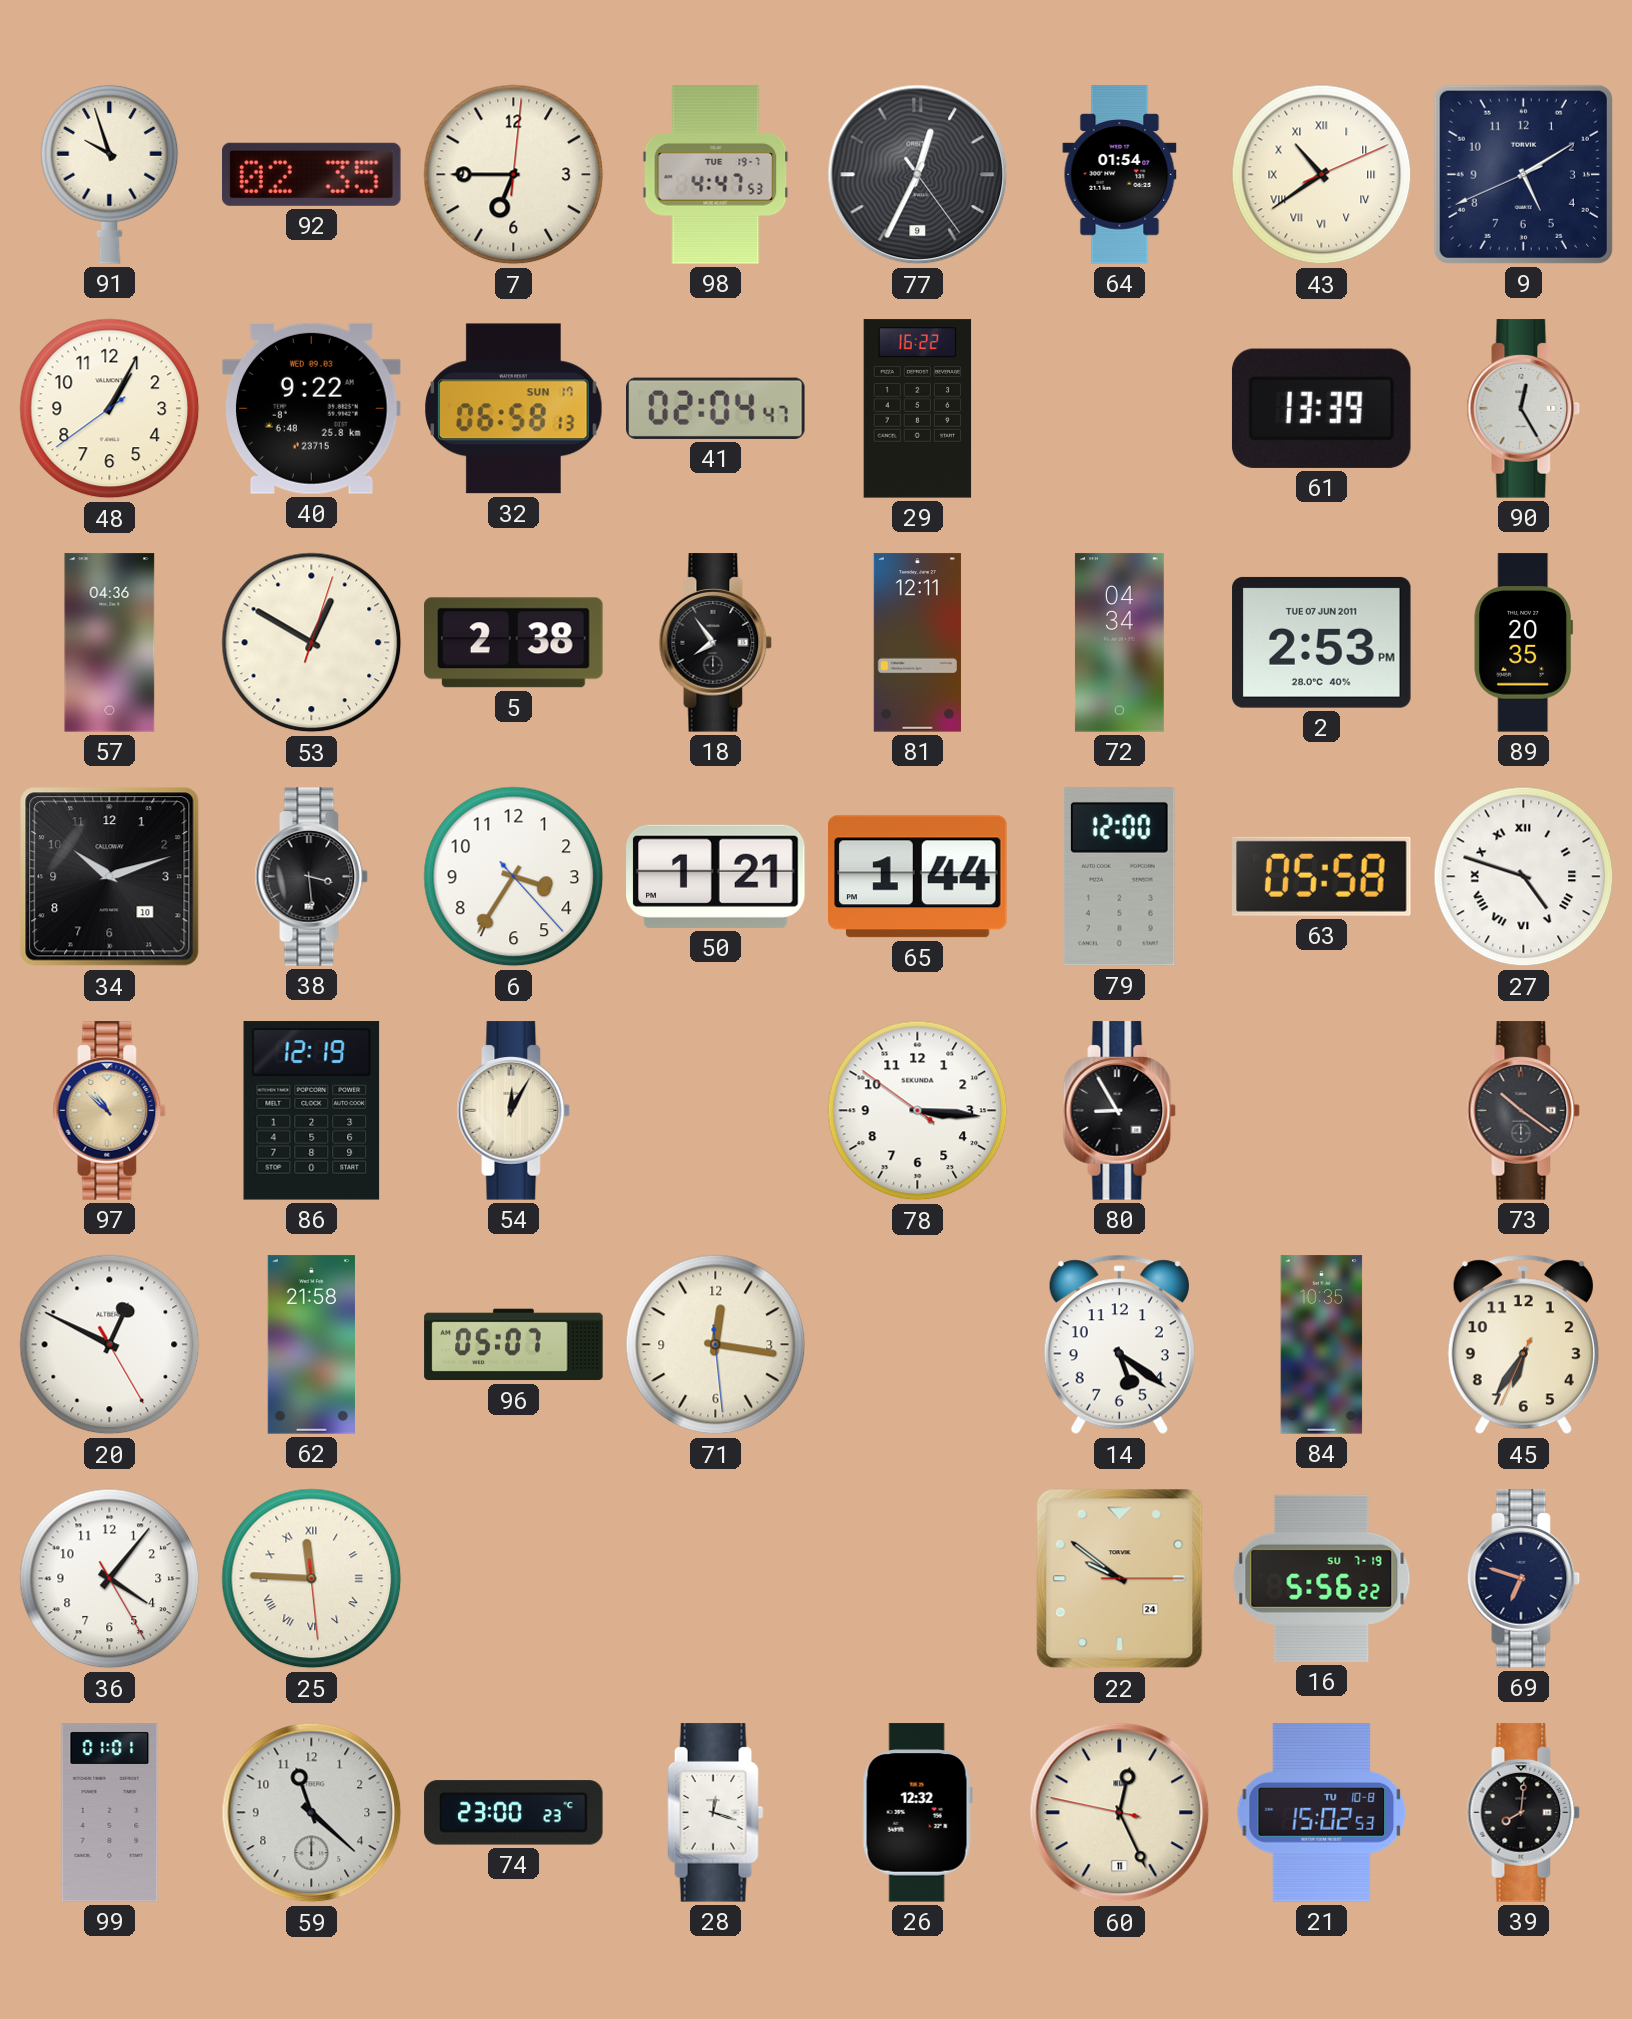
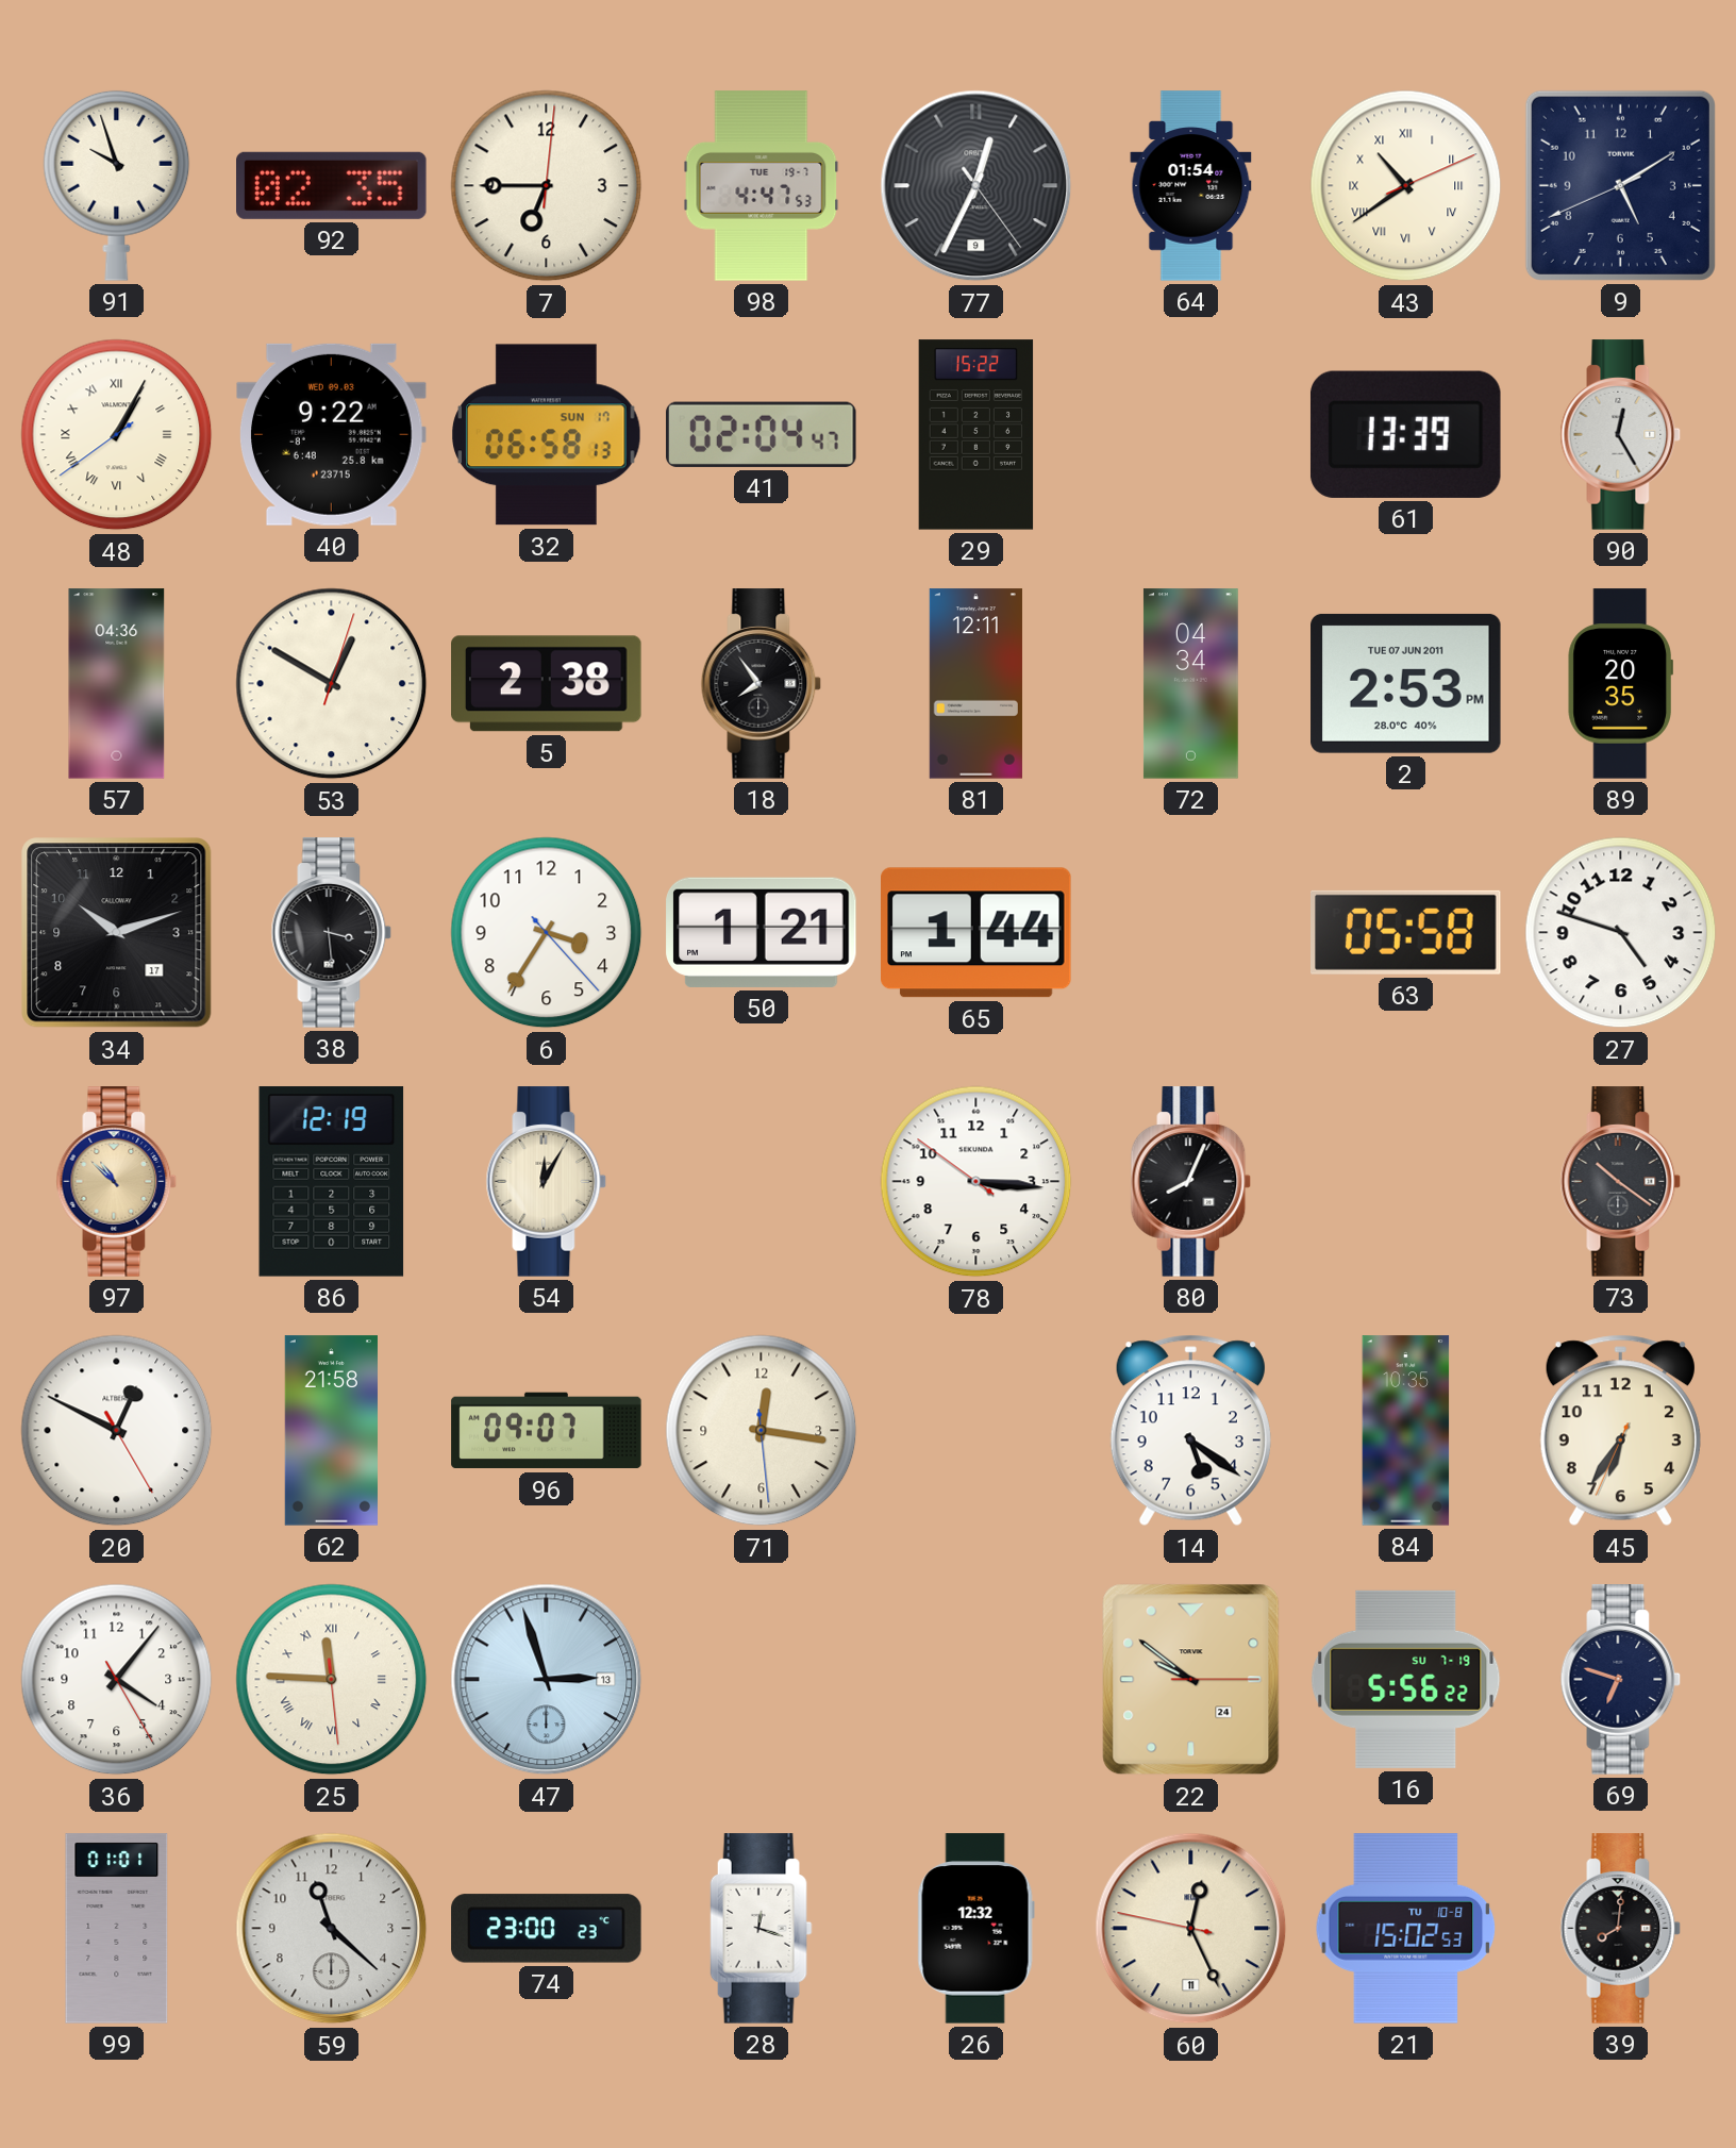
48 numerals: Arabic -> Roman
29: 16:22 -> 15:22
34 date: 10 -> 17
79: 12:00 -> none
27 numerals: Roman -> Arabic
80: 8:55 -> 8:04
96: 05:07 -> 09:07
47: none -> 2:57
